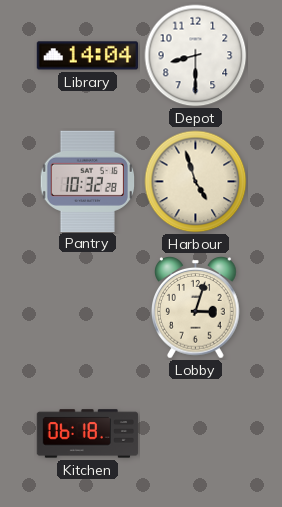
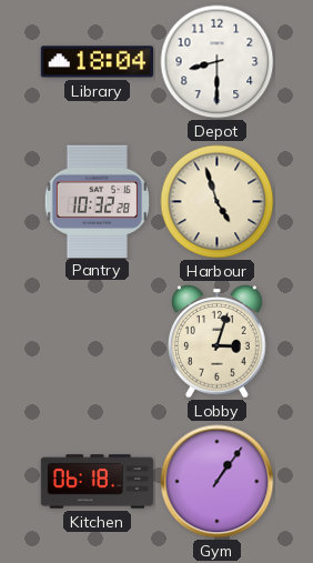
Library: 14:04 -> 18:04
Gym: none -> 1:06
